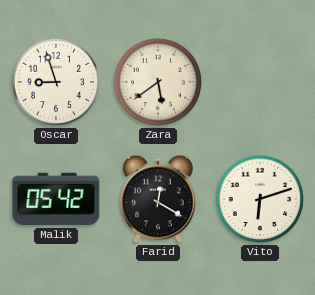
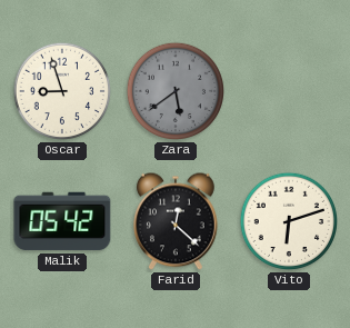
Zara dial: cream -> grey
Farid: 12:20 -> 12:22
